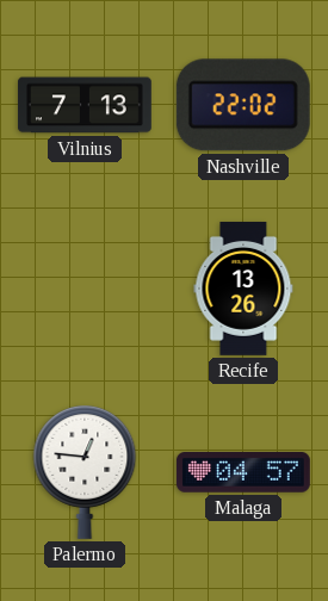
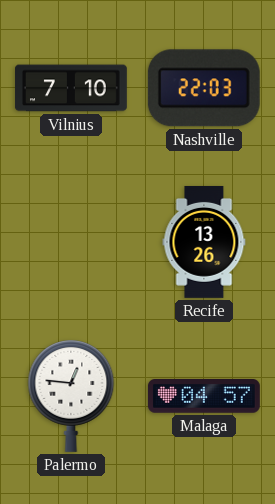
Vilnius: 7:13 -> 7:10
Nashville: 22:02 -> 22:03
